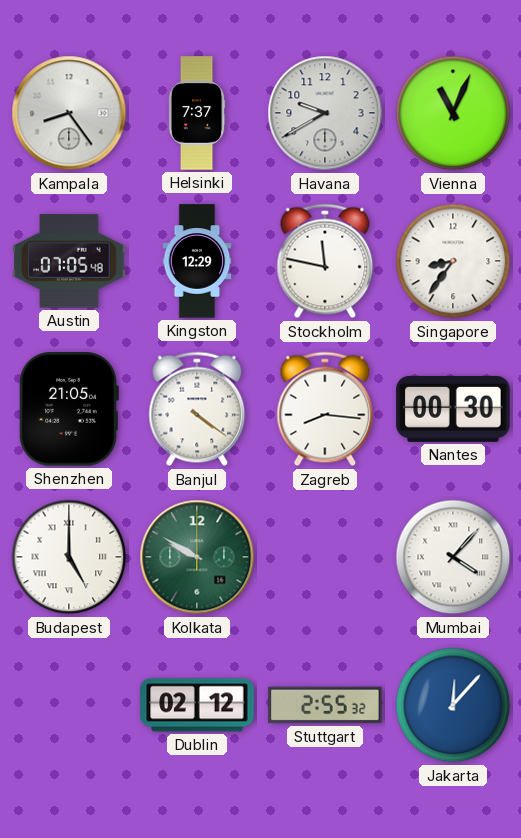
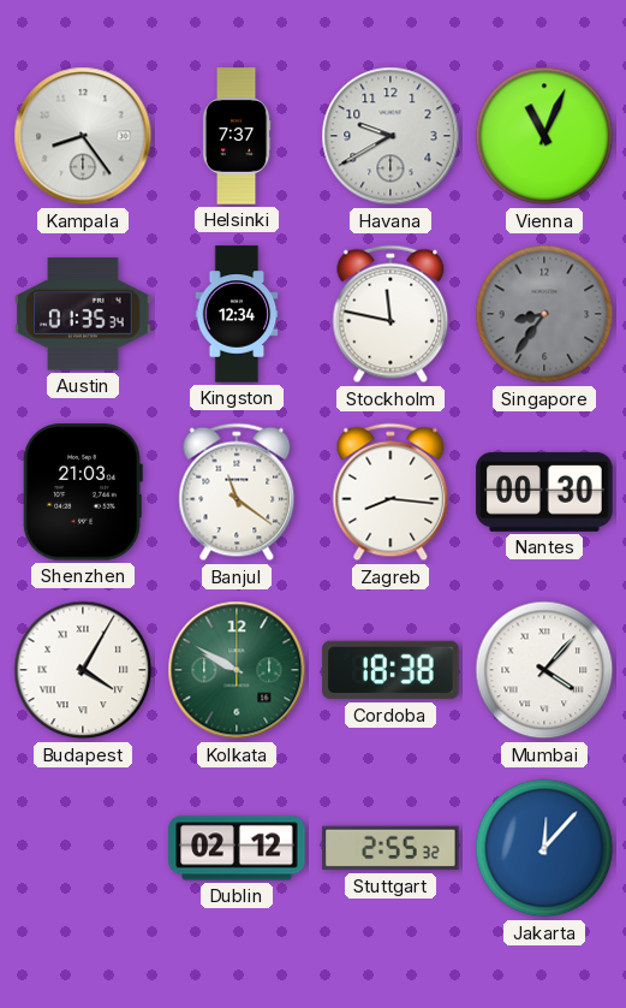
Austin: 07:05 -> 01:35
Kingston: 12:29 -> 12:34
Singapore dial: white -> grey
Shenzhen: 21:05 -> 21:03
Banjul: 4:21 -> 11:21
Budapest: 5:00 -> 4:05
Cordoba: none -> 18:38
